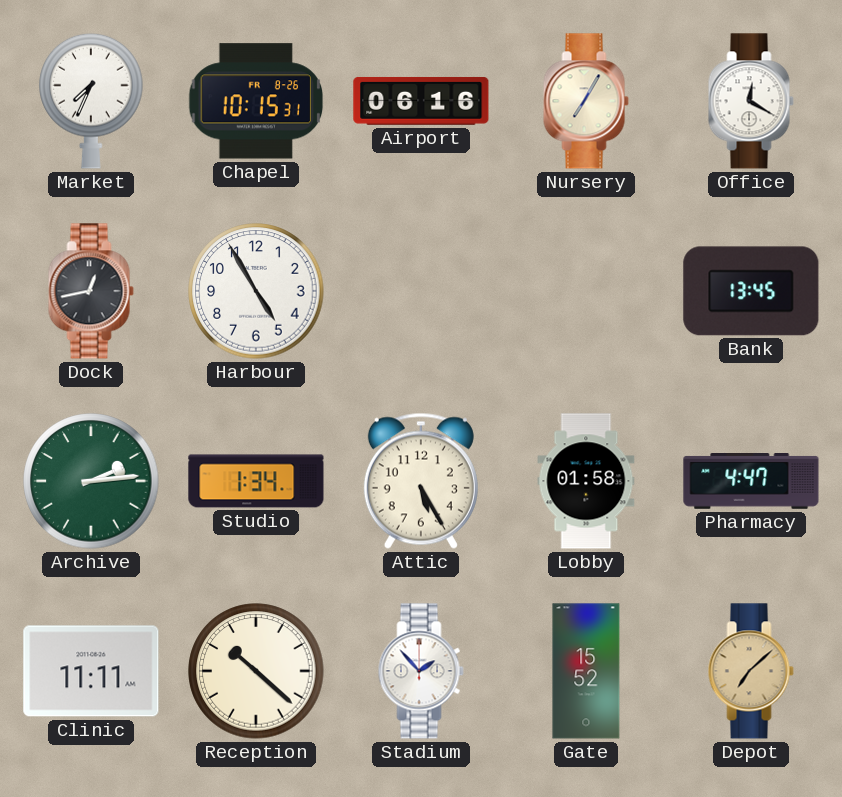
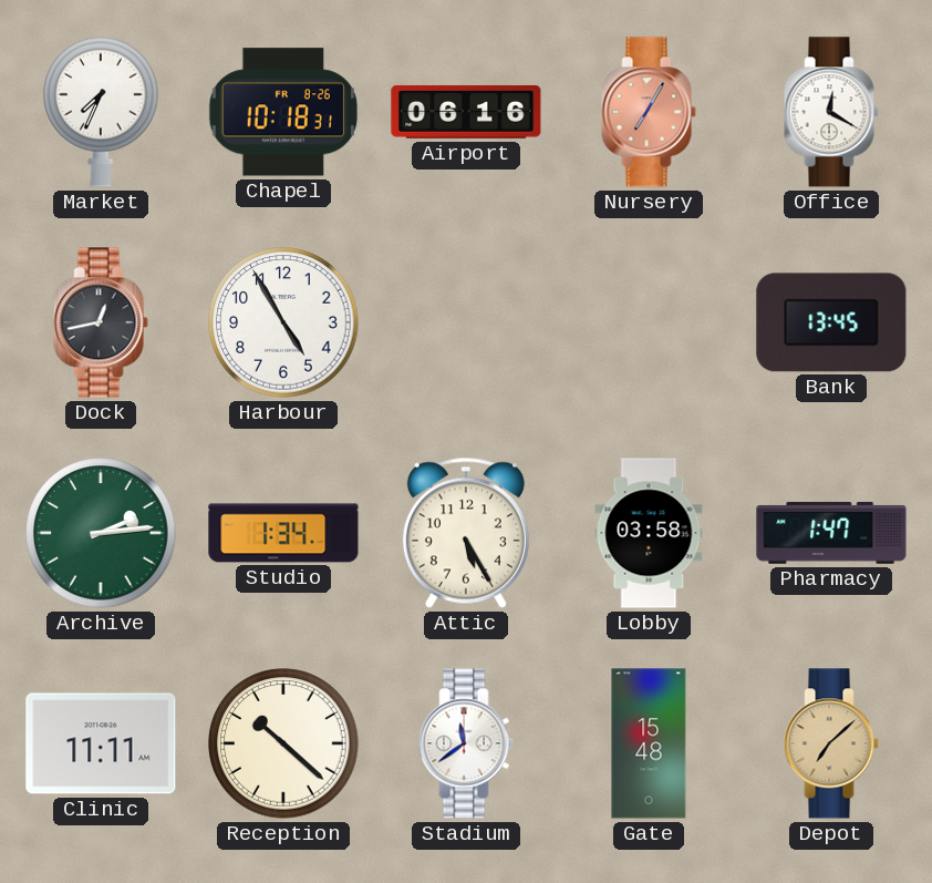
Chapel: 10:15 -> 10:18
Nursery dial: cream -> salmon
Lobby: 01:58 -> 03:58
Pharmacy: 4:47 -> 1:47
Stadium: 1:53 -> 11:39
Gate: 15:52 -> 15:48
